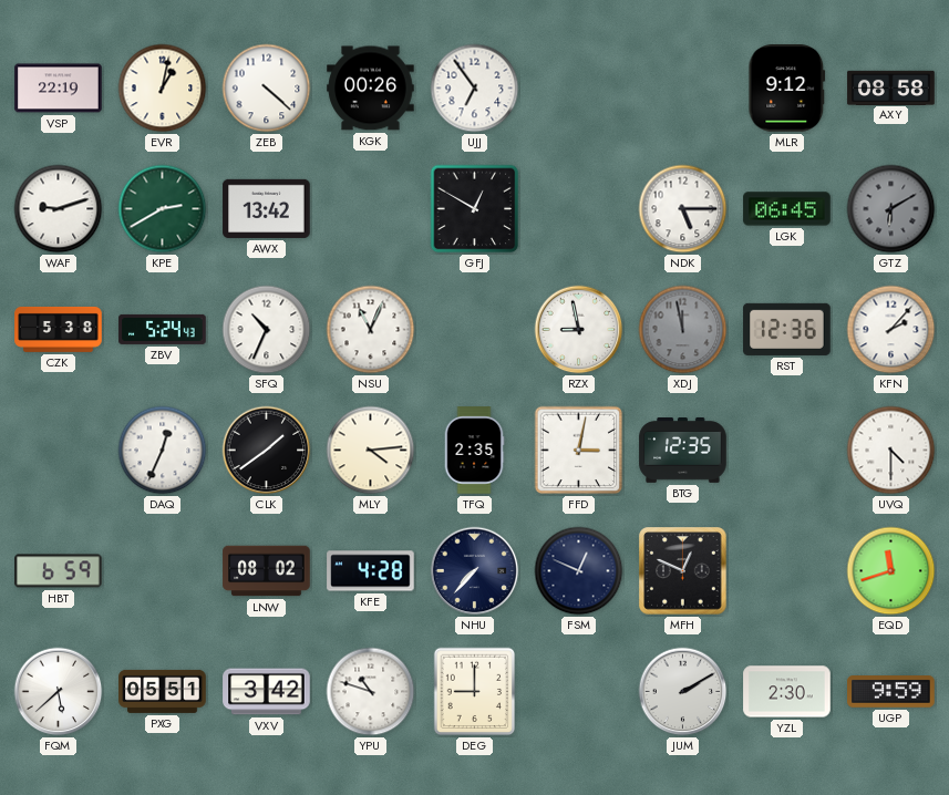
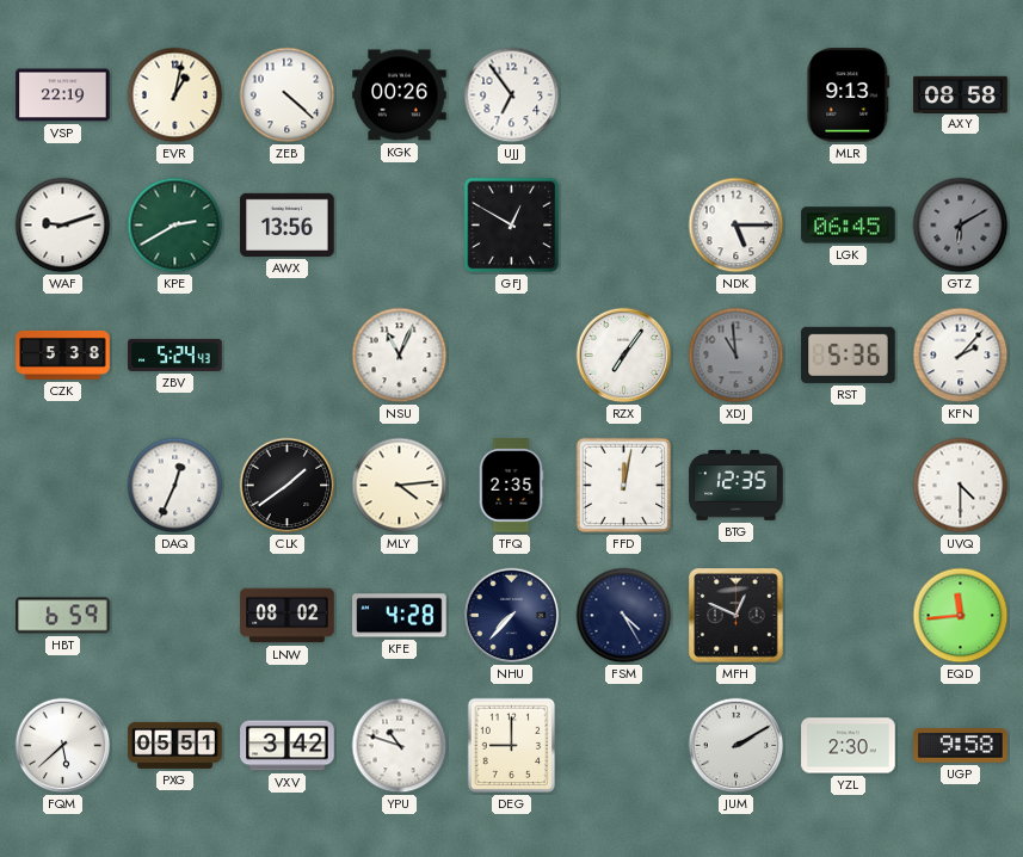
MLR: 9:12 -> 9:13
AWX: 13:42 -> 13:56
SFQ: 10:34 -> none
RZX: 8:58 -> 7:06
XDJ: 11:58 -> 10:59
RST: 12:36 -> 5:36
FFD: 3:02 -> 12:02
FSM: 12:49 -> 4:25
EQD: 11:42 -> 11:44
UGP: 9:59 -> 9:58
